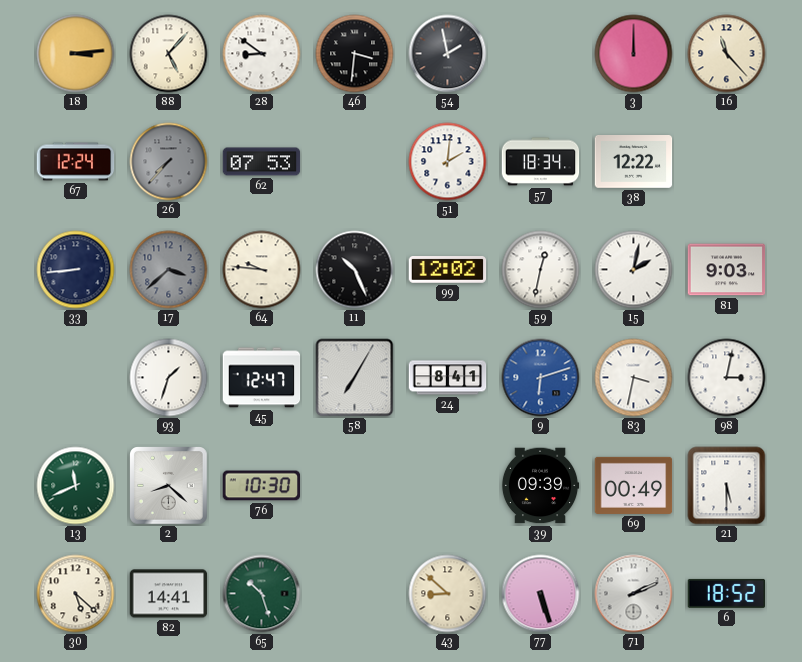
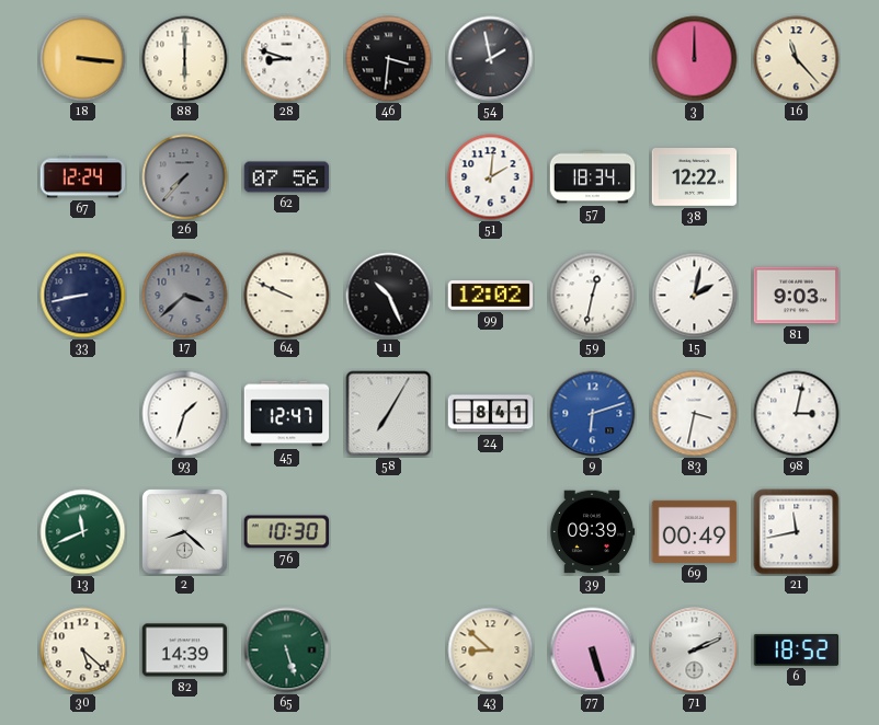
18: 3:14 -> 3:16
88: 5:07 -> 6:00
28: 8:51 -> 8:48
62: 07:53 -> 07:56
33: 8:44 -> 8:43
64: 9:46 -> 9:49
21: 5:30 -> 11:43
82: 14:41 -> 14:39
65: 10:27 -> 5:27
